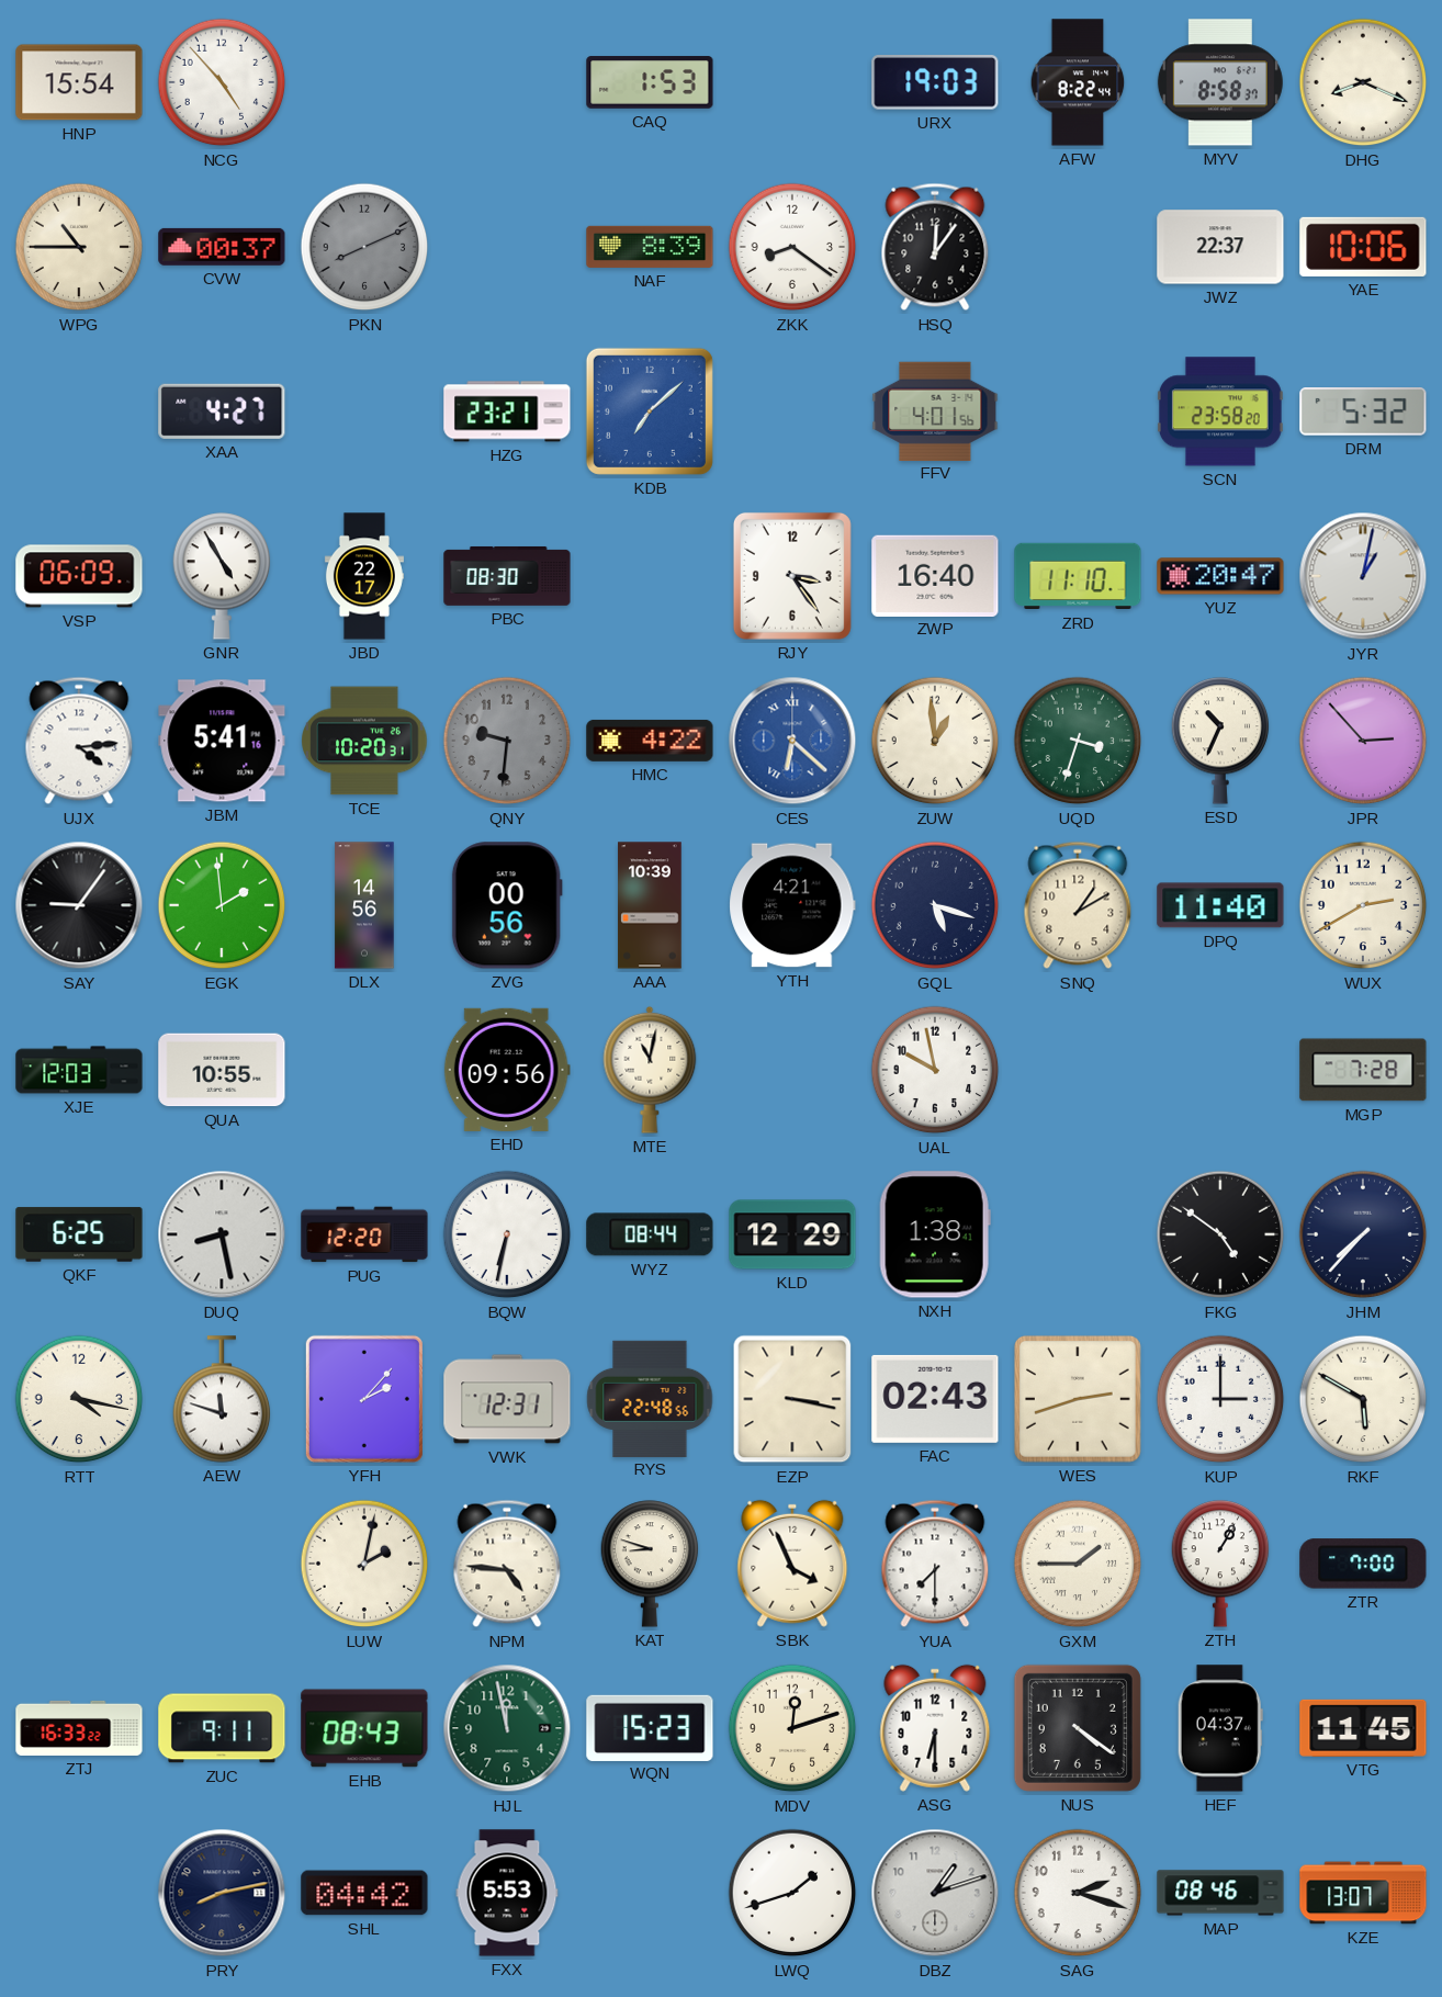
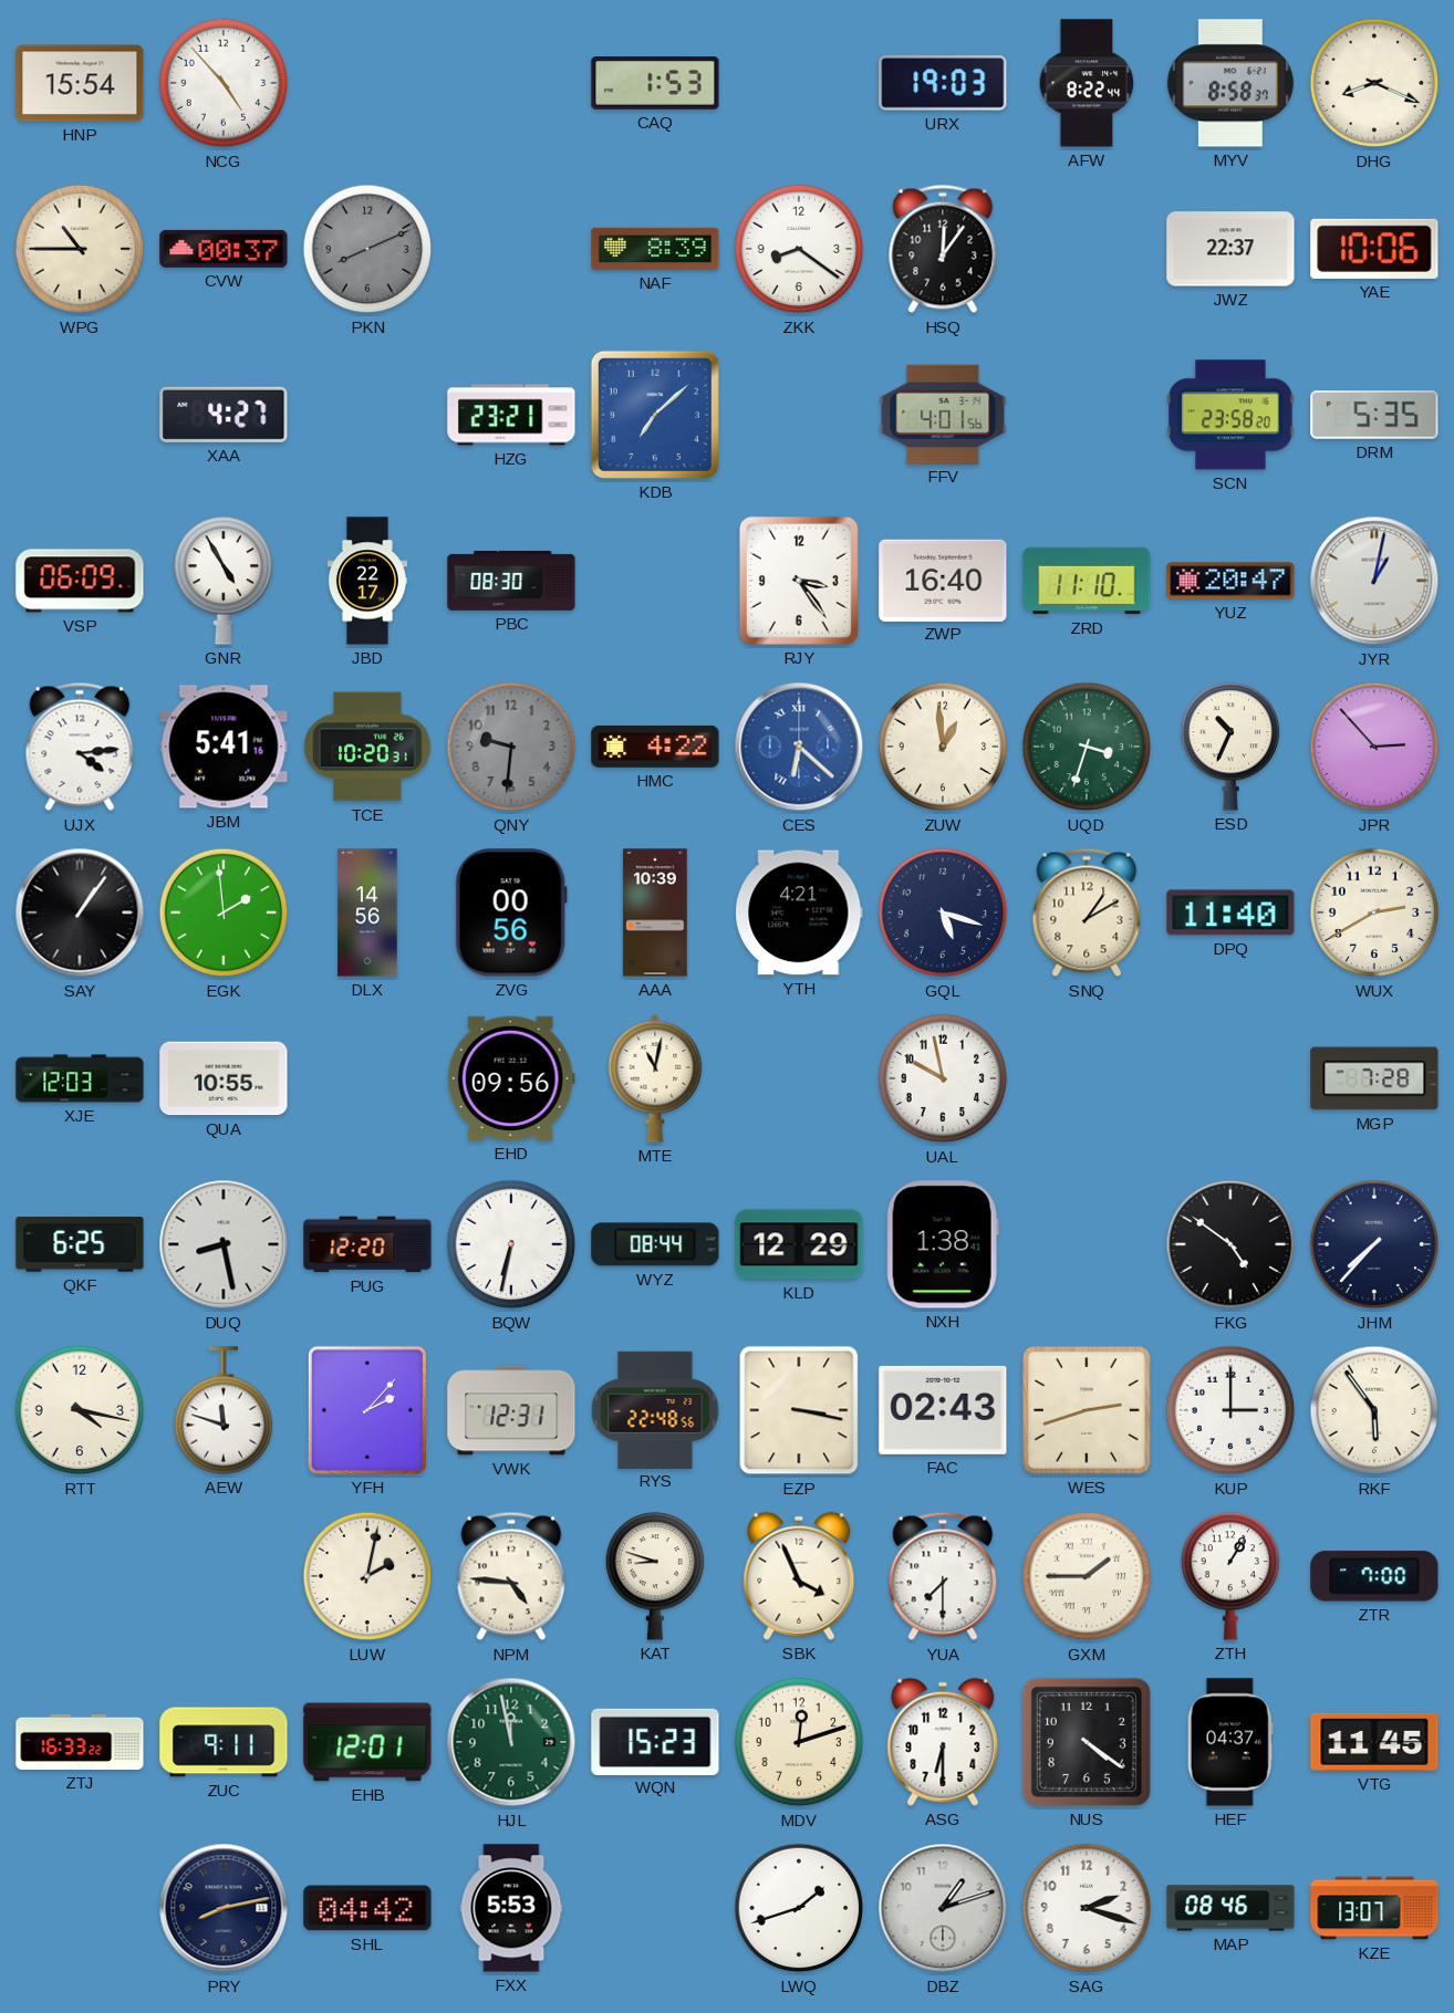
DRM: 5:32 -> 5:35
SAY: 9:06 -> 1:06
RKF: 5:50 -> 5:54
EHB: 08:43 -> 12:01
